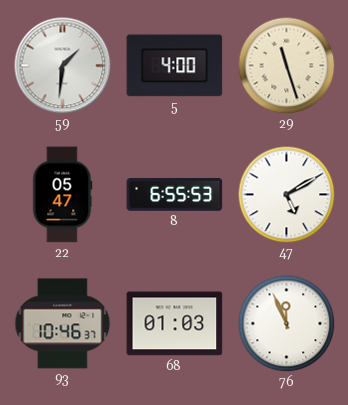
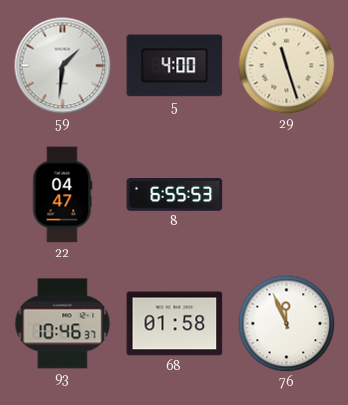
22: 05:47 -> 04:47
47: 5:10 -> none
68: 01:03 -> 01:58
